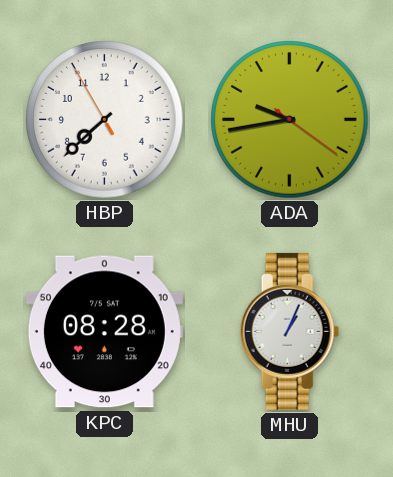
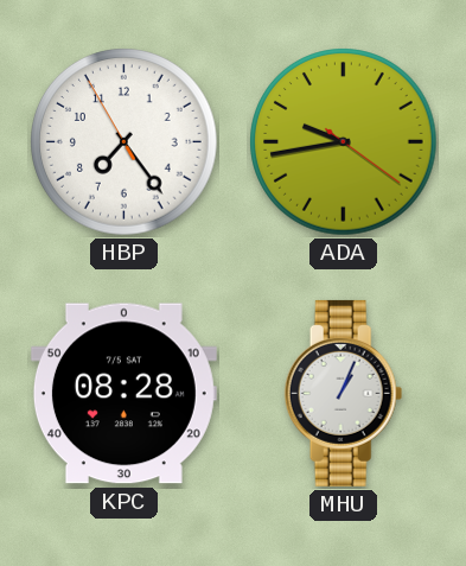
HBP: 7:37 -> 7:23
